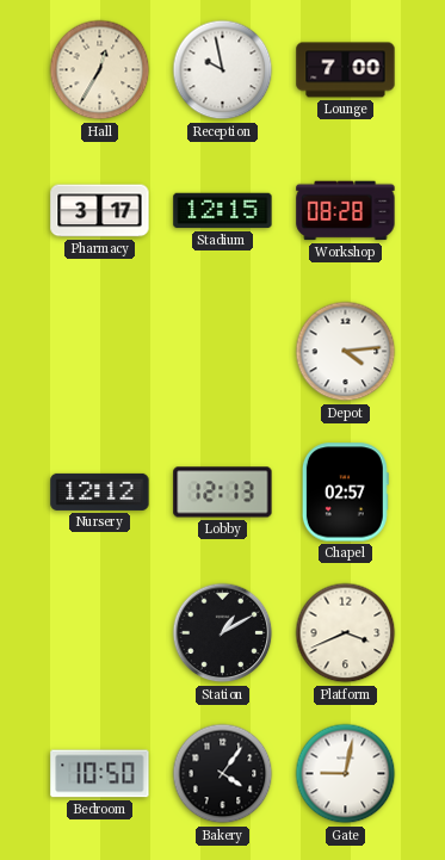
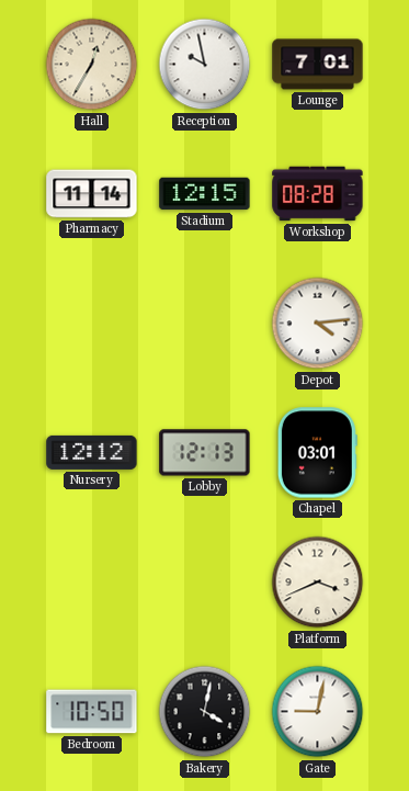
Lounge: 7:00 -> 7:01
Pharmacy: 3:17 -> 11:14
Chapel: 02:57 -> 03:01
Station: 1:10 -> none
Bakery: 4:06 -> 4:02
